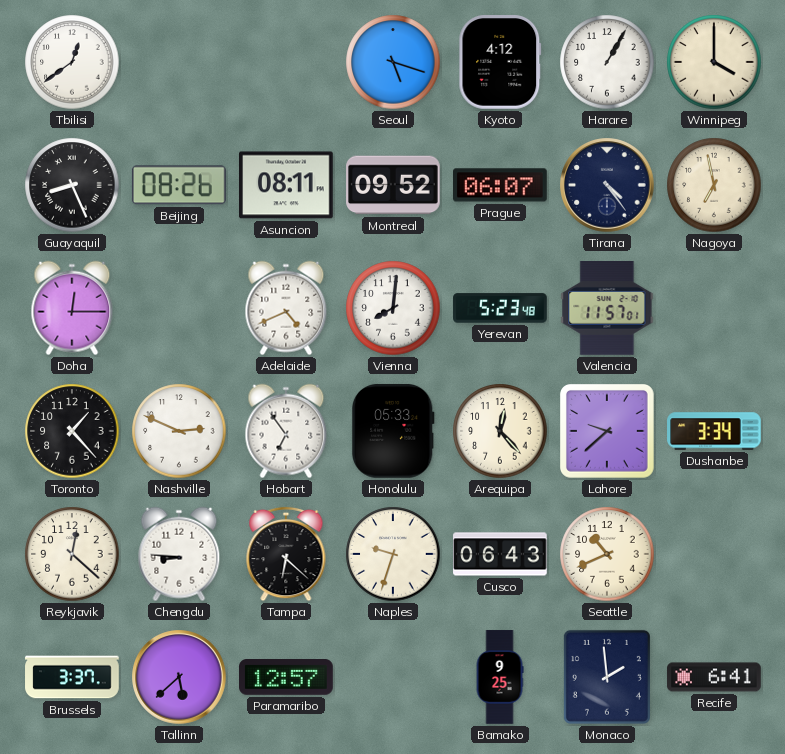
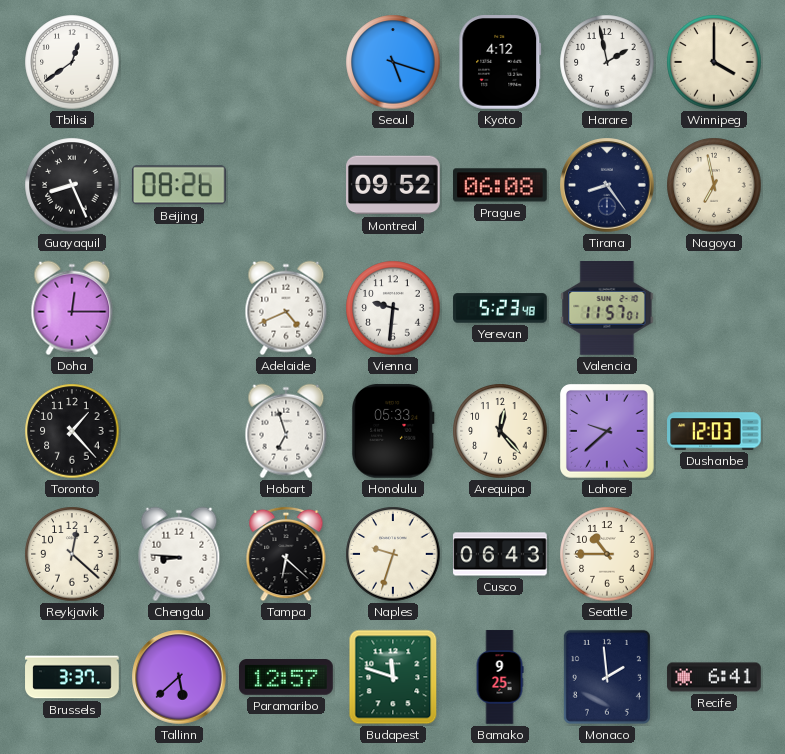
Harare: 1:05 -> 1:58
Asuncion: 08:11 -> none
Prague: 06:07 -> 06:08
Tirana: 4:24 -> 8:24
Vienna: 8:01 -> 9:31
Nashville: 2:49 -> none
Hobart: 6:54 -> 6:57
Dushanbe: 3:34 -> 12:03
Seattle: 10:41 -> 10:45
Budapest: none -> 11:48
